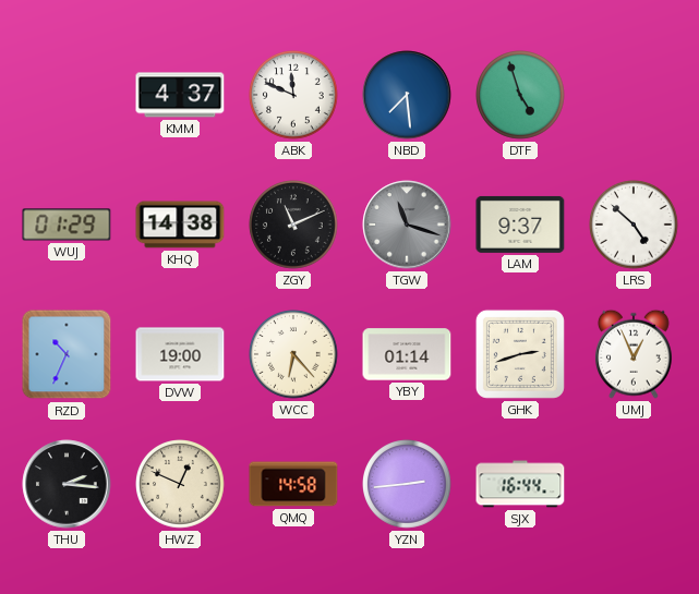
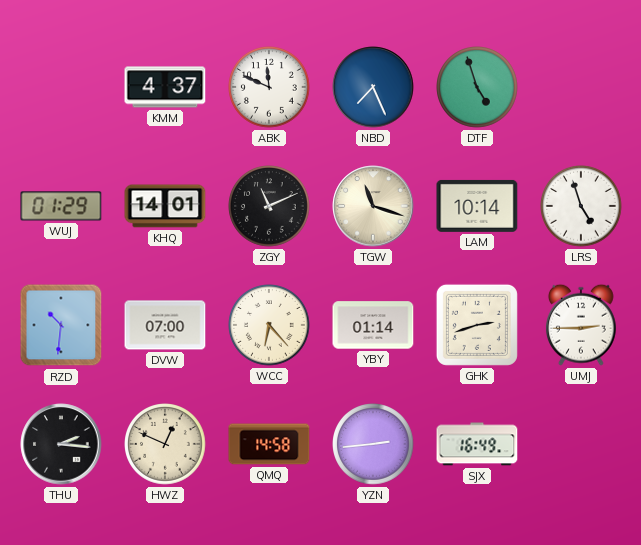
NBD: 7:29 -> 7:26
KHQ: 14:38 -> 14:01
TGW dial: grey -> cream
LAM: 9:37 -> 10:14
LRS: 4:52 -> 4:57
RZD: 10:34 -> 10:31
DVW: 19:00 -> 07:00
UMJ: 12:56 -> 2:45
SJX: 16:44 -> 16:49
